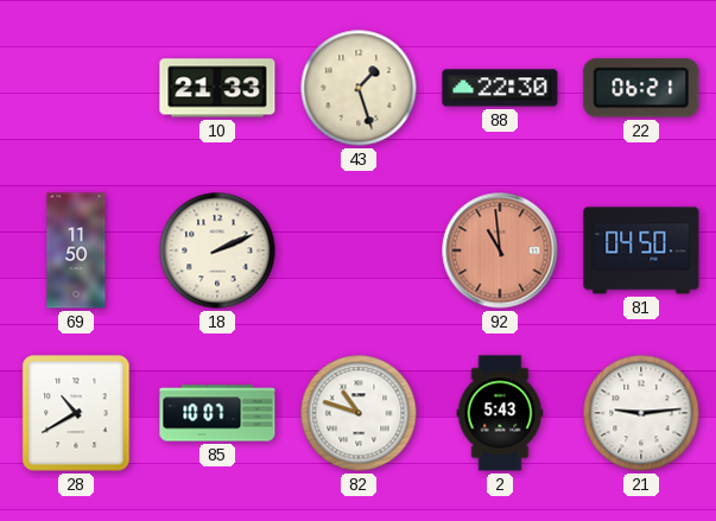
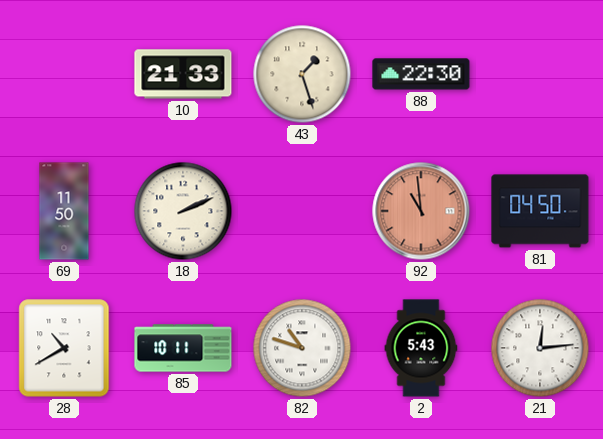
22: 06:21 -> none
85: 10:07 -> 10:11
21: 9:14 -> 12:14
